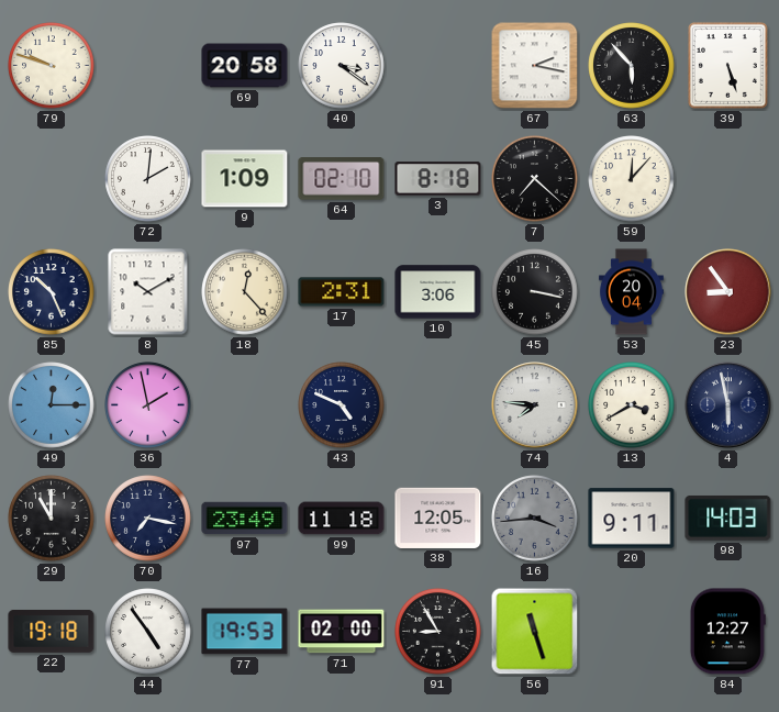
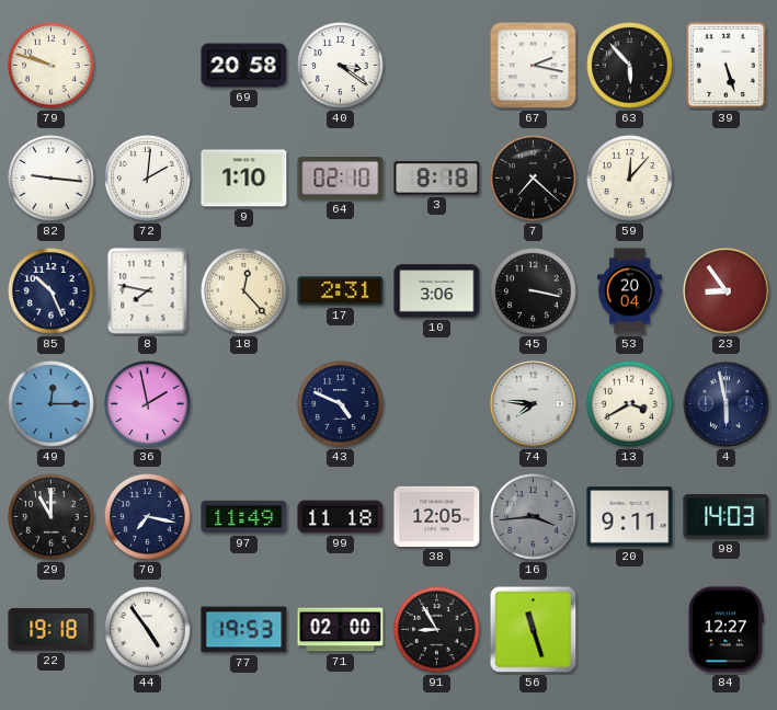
82: none -> 9:16
9: 1:09 -> 1:10
8: 10:10 -> 7:47
97: 23:49 -> 11:49
